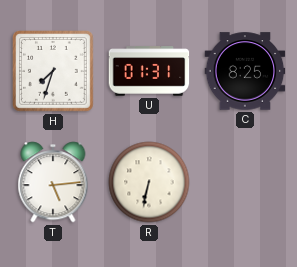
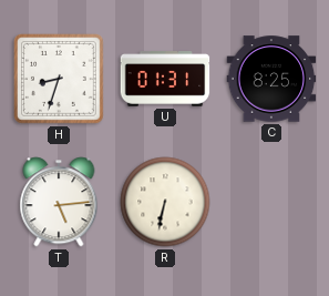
H: 7:33 -> 8:33
